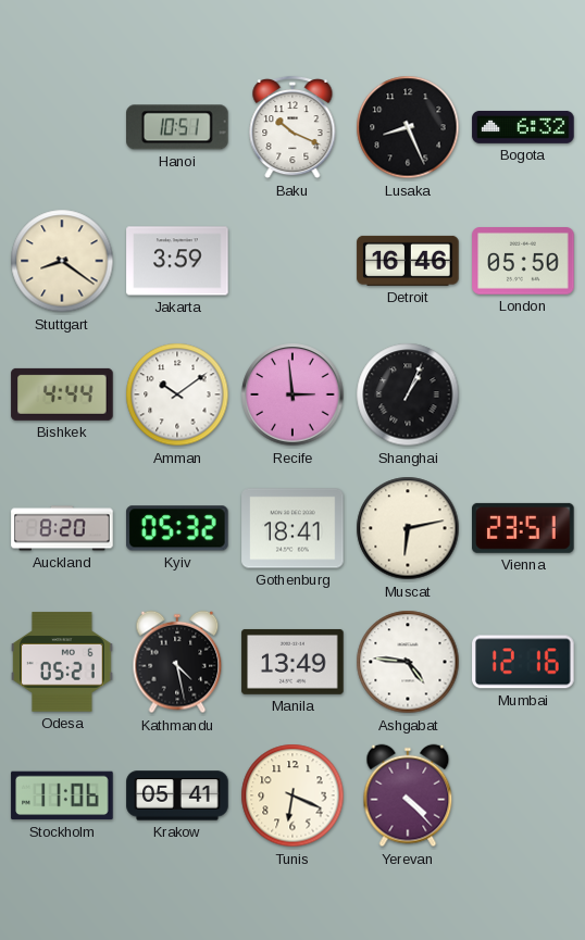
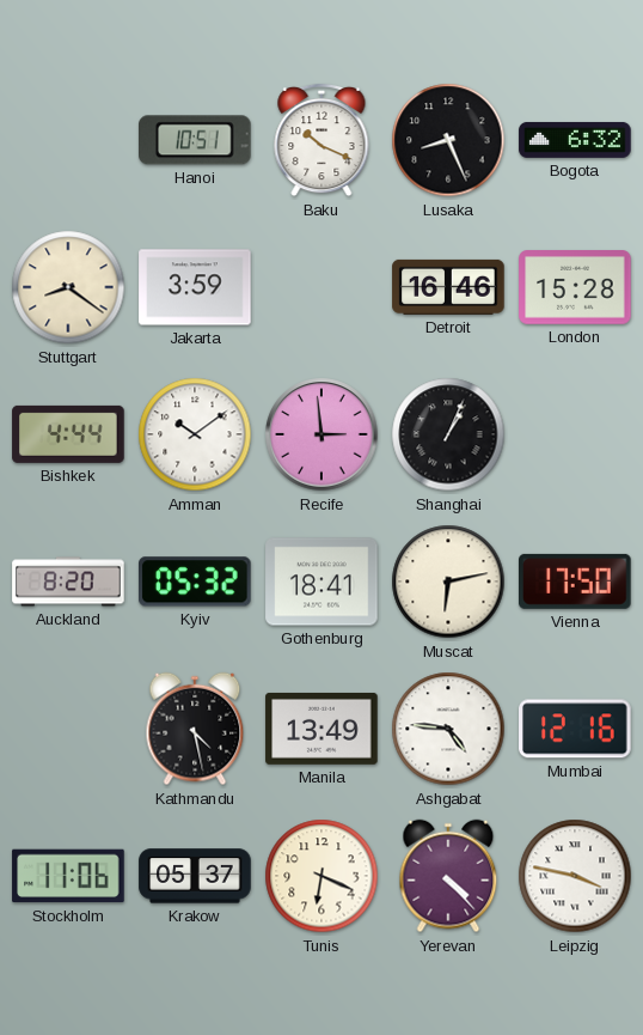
London: 05:50 -> 15:28
Vienna: 23:51 -> 17:50
Odesa: 05:21 -> none
Krakow: 05:41 -> 05:37
Leipzig: none -> 3:47
